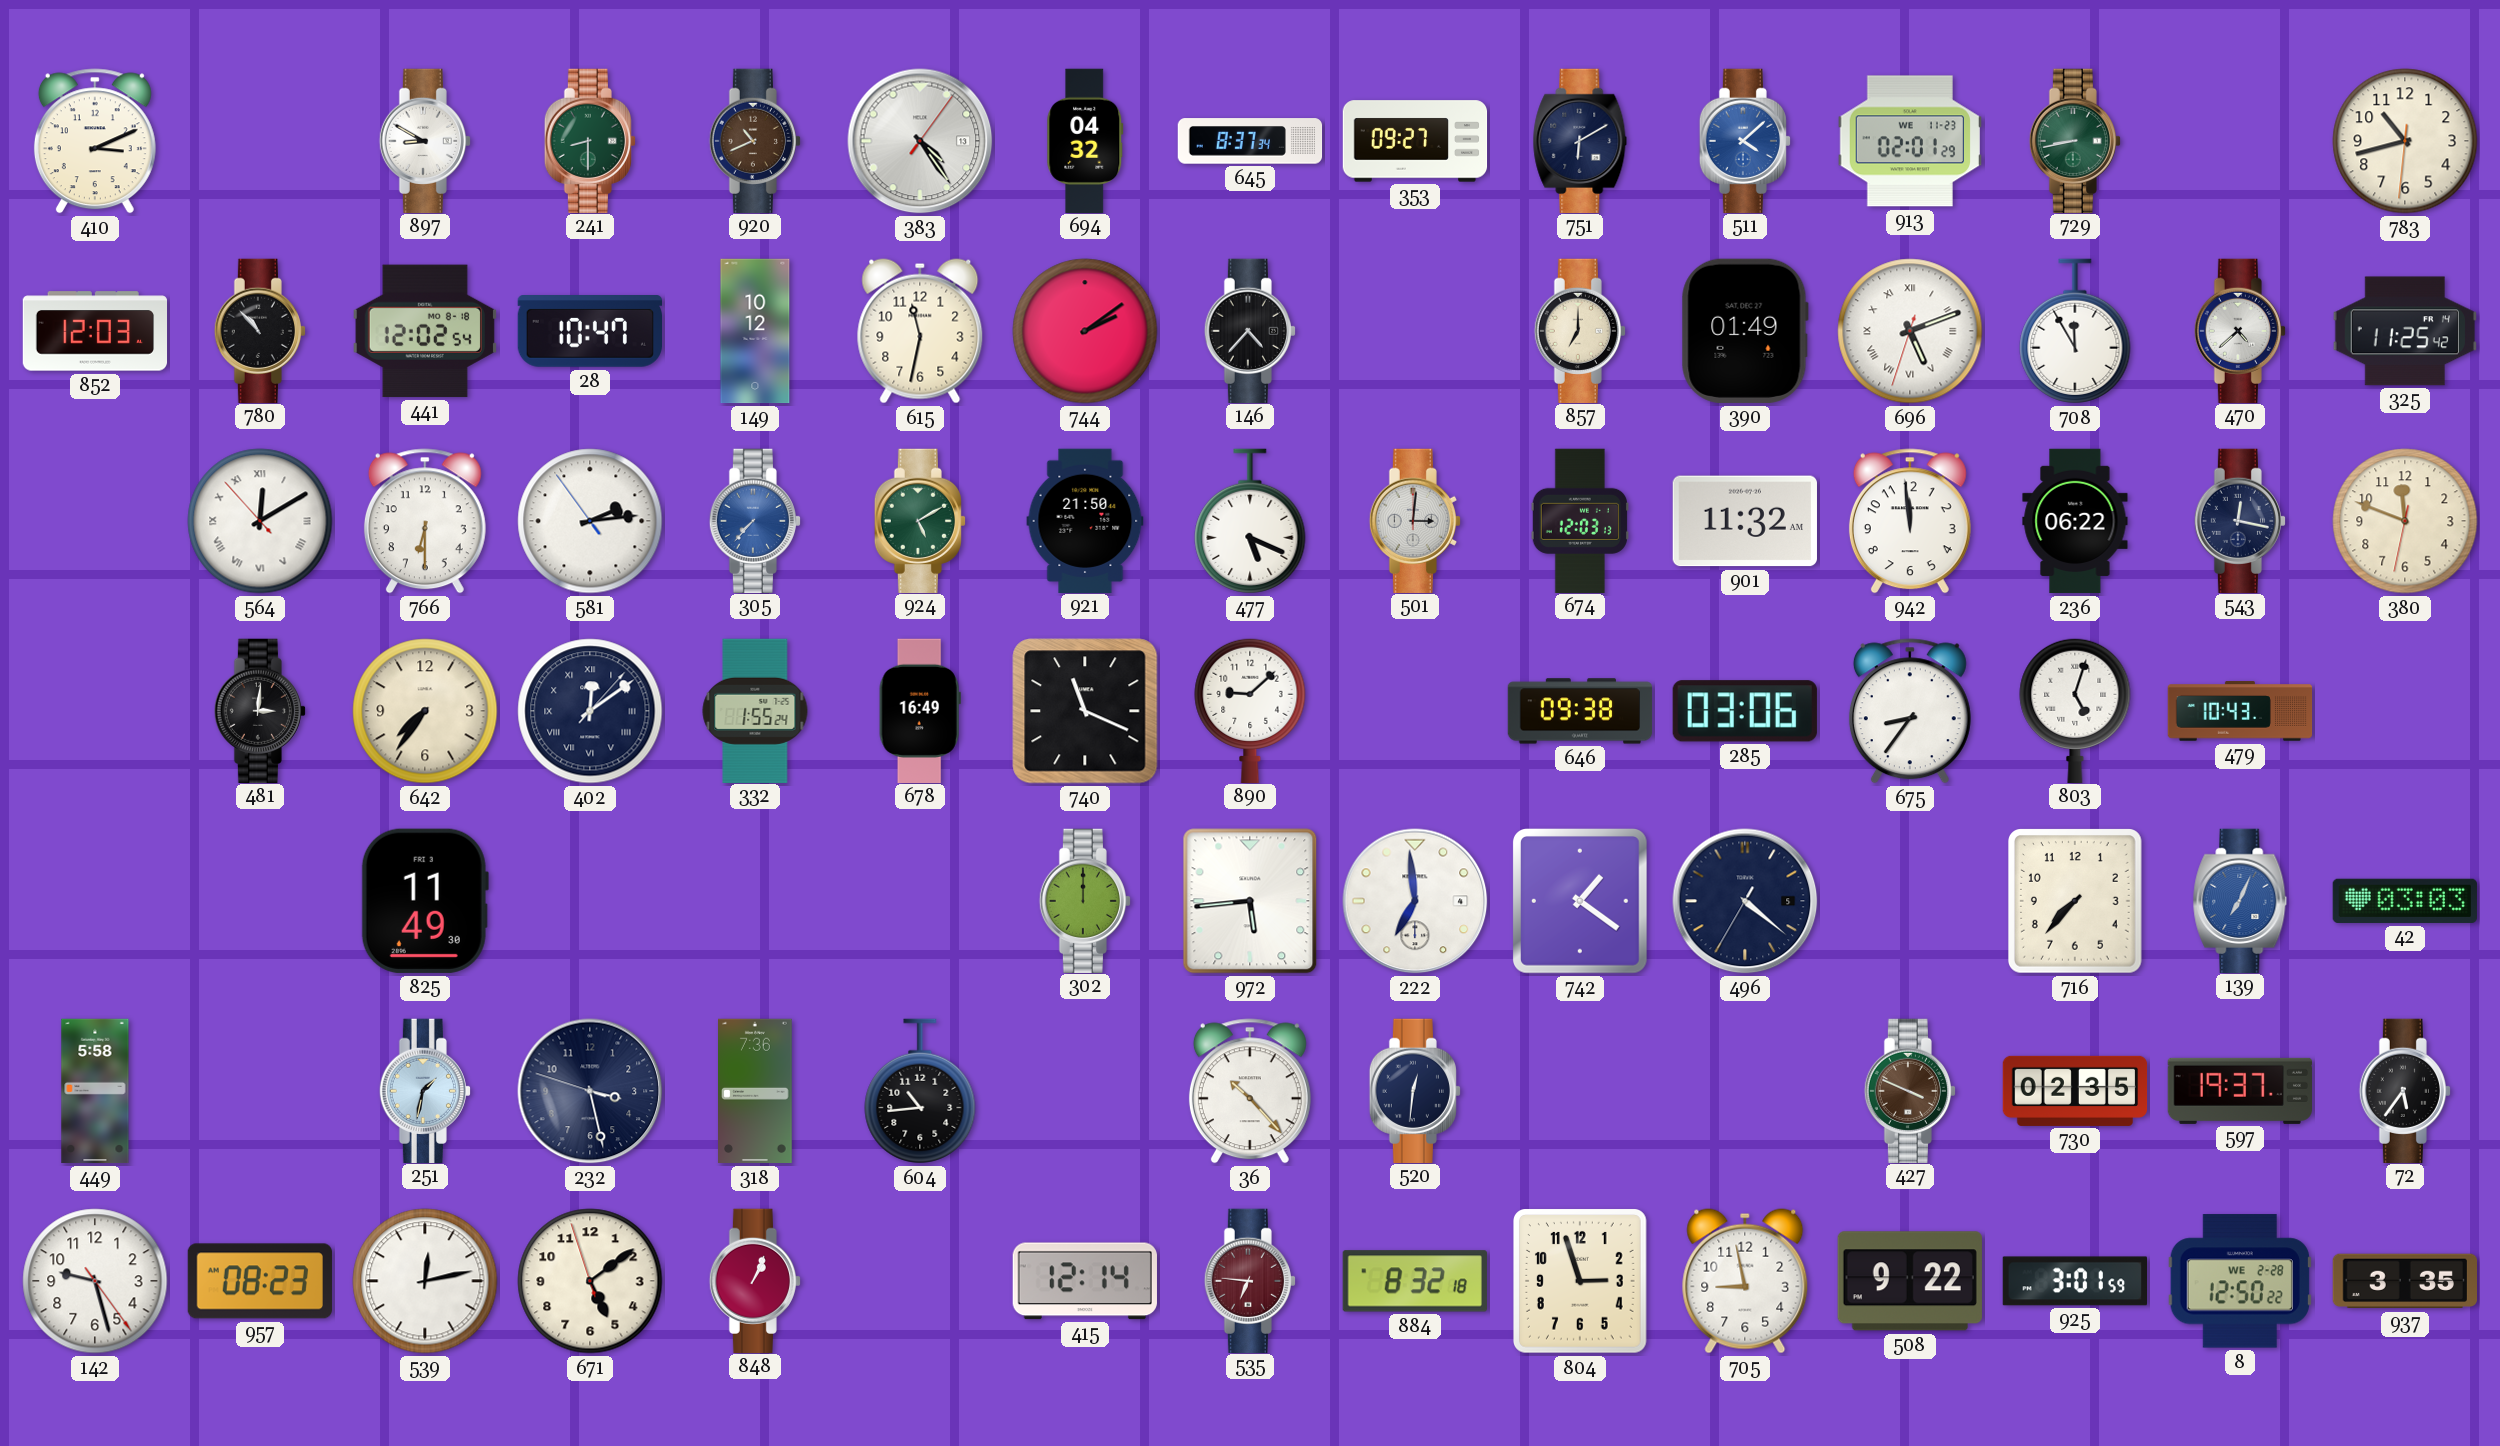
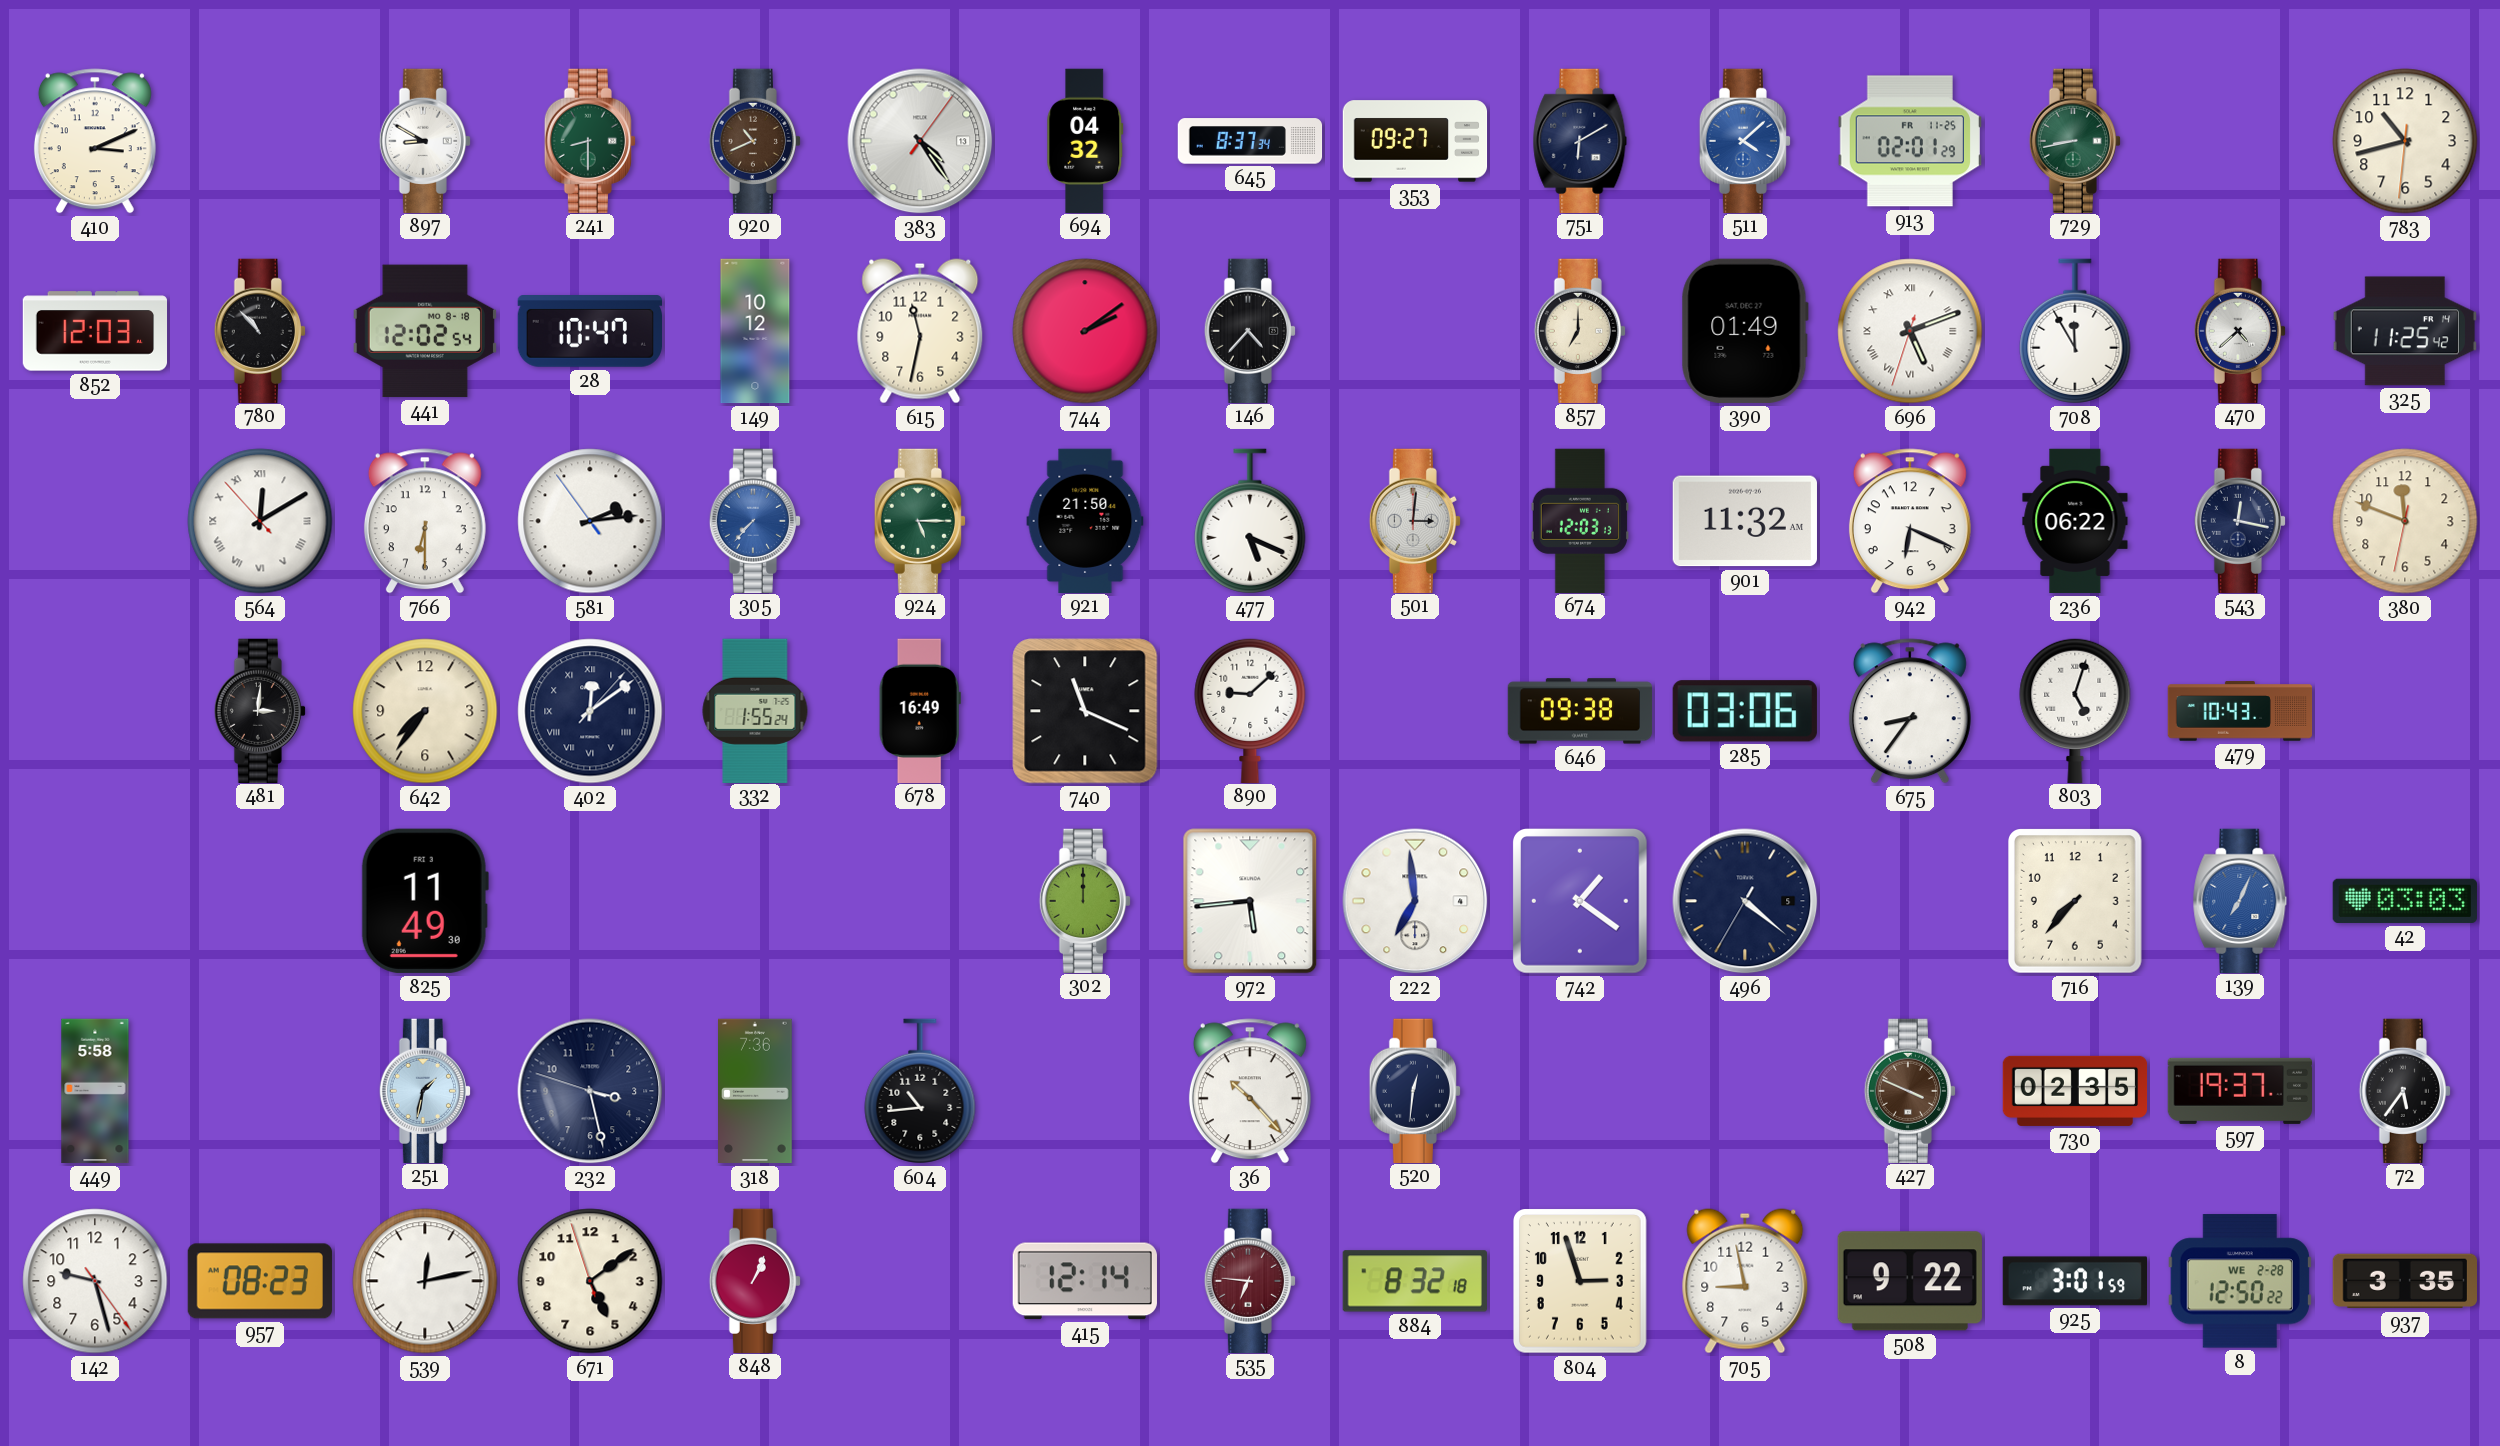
913 date: WE 11-23 -> FR 11-25
924: 5:10 -> 5:15
942: 11:59 -> 6:19
